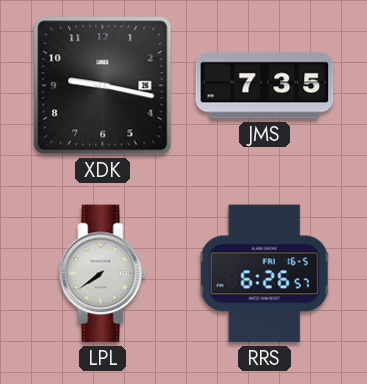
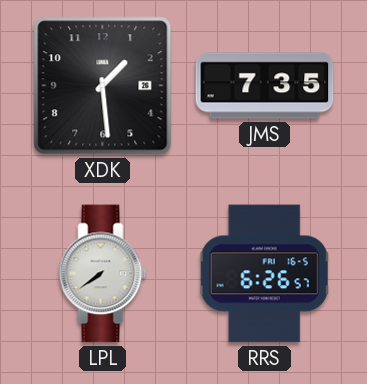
XDK: 9:17 -> 1:29
